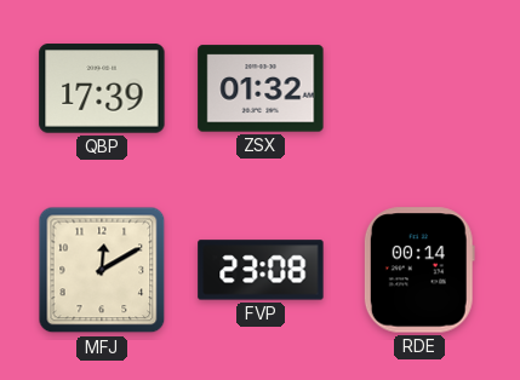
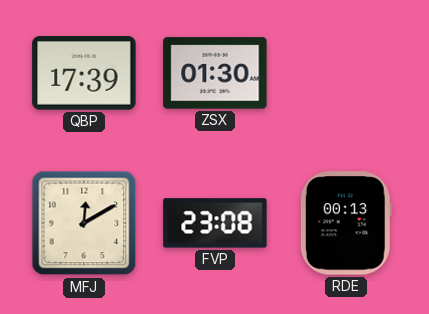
ZSX: 01:32 -> 01:30
RDE: 00:14 -> 00:13
